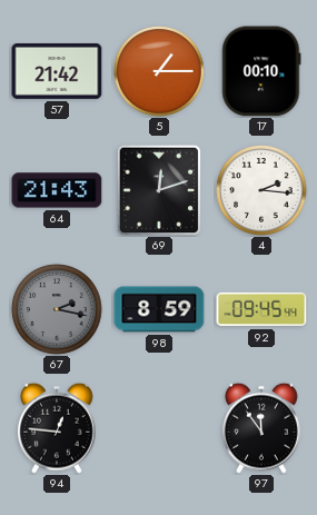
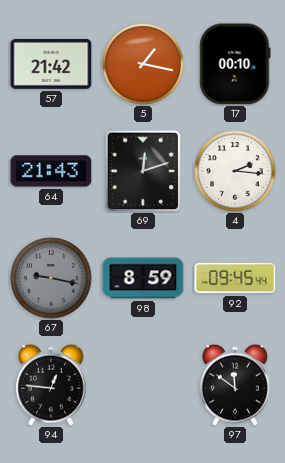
5: 1:15 -> 1:17
67: 2:17 -> 9:17
97: 11:54 -> 11:51
